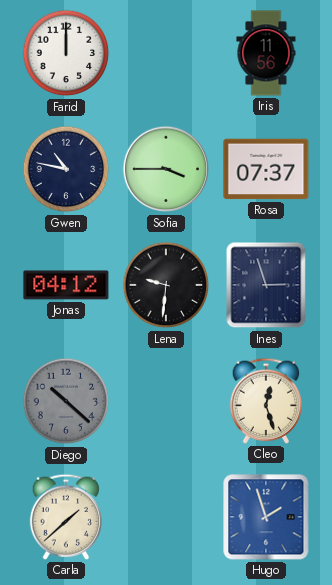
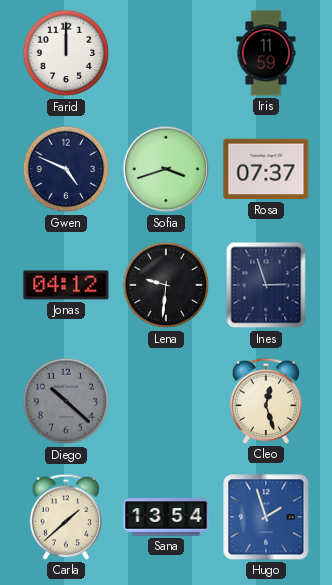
Iris: 11:56 -> 11:59
Gwen: 10:47 -> 4:49
Sofia: 3:45 -> 3:42
Sana: none -> 13:54
